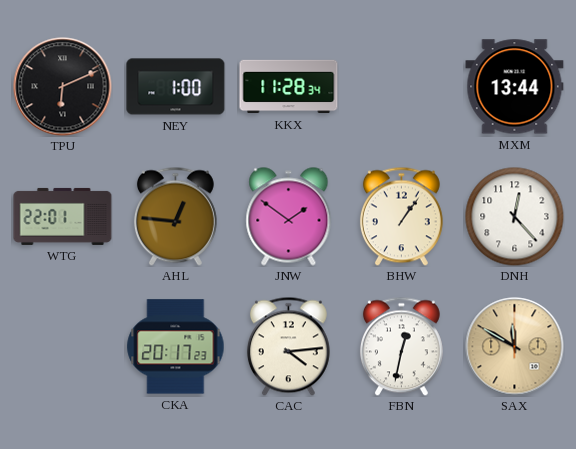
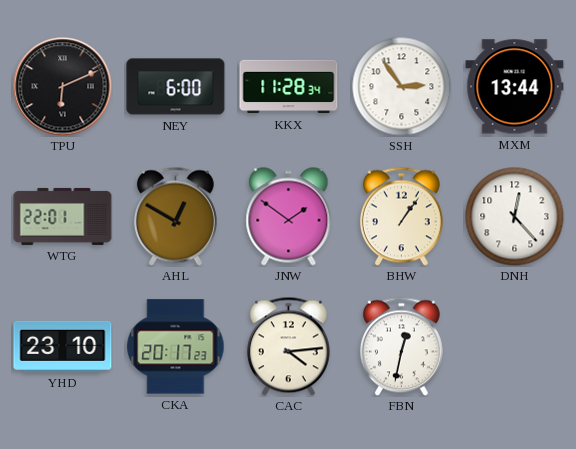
NEY: 1:00 -> 6:00
SSH: none -> 2:54
AHL: 12:46 -> 12:50
YHD: none -> 23:10
SAX: 11:50 -> none
